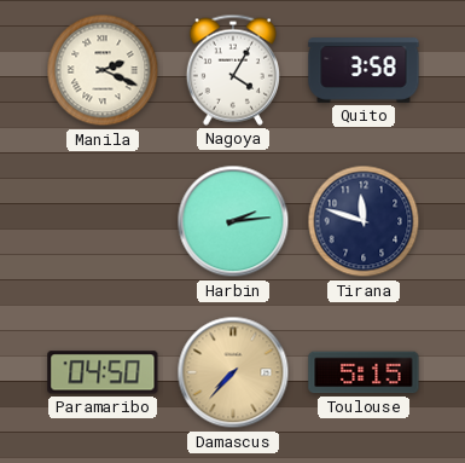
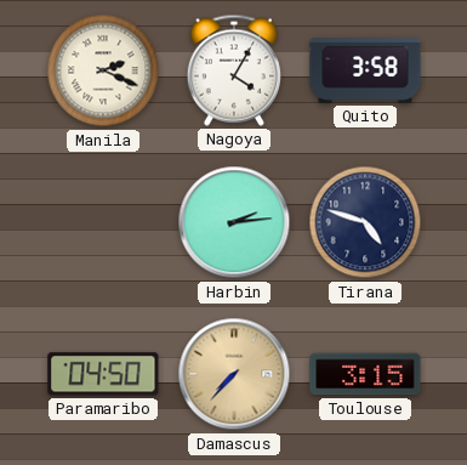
Tirana: 11:48 -> 4:48
Toulouse: 5:15 -> 3:15
